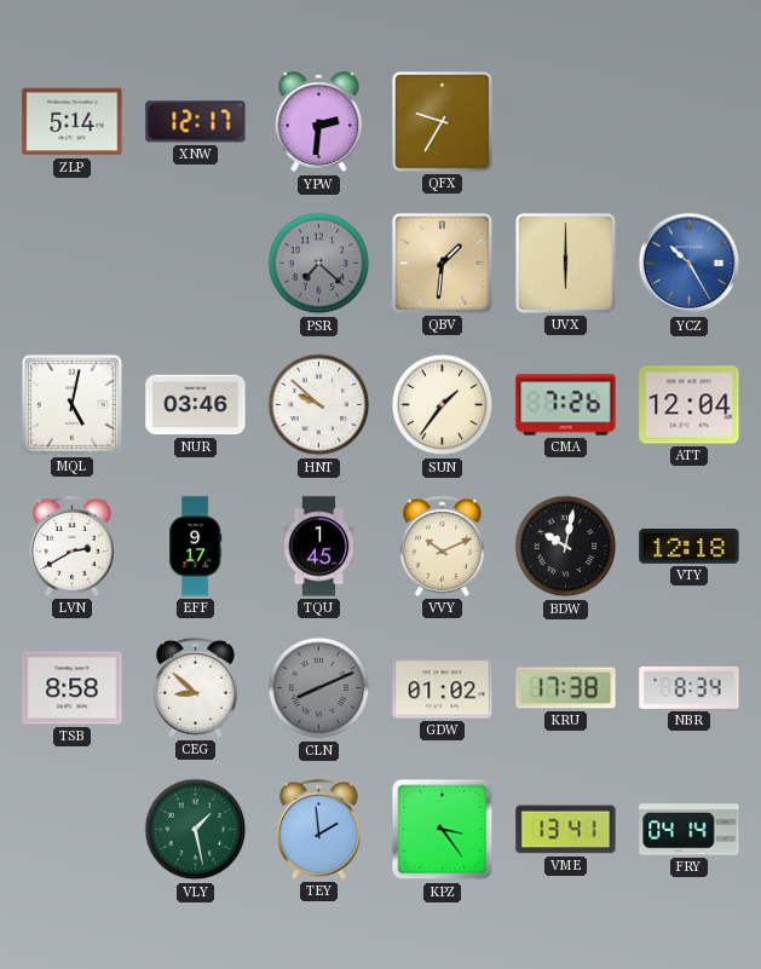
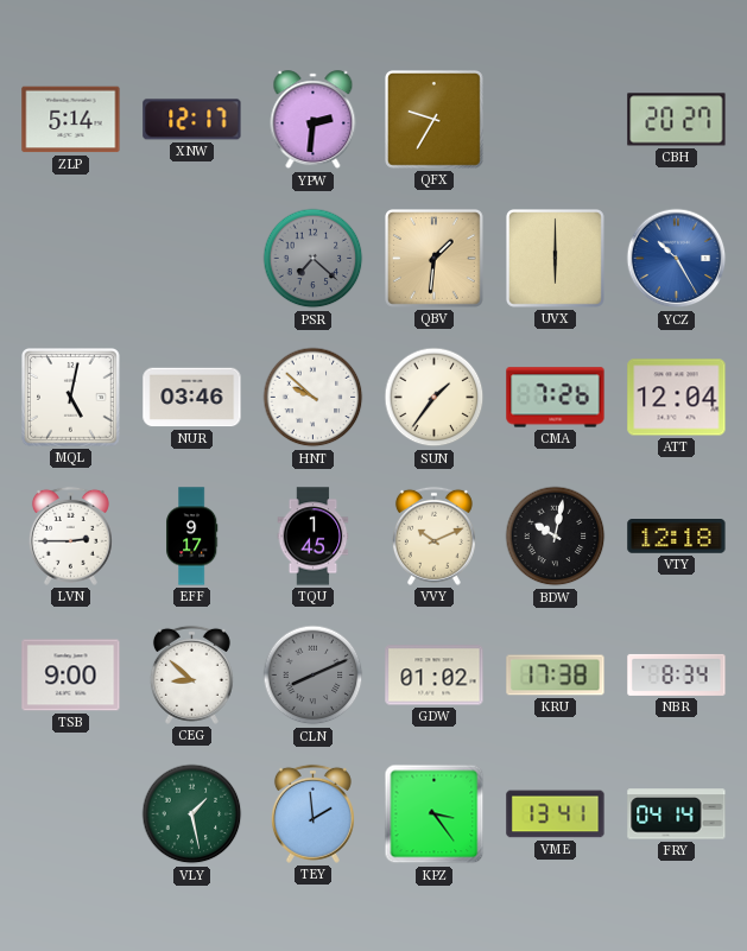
CBH: none -> 20:27
LVN: 2:40 -> 2:45
TSB: 8:58 -> 9:00
